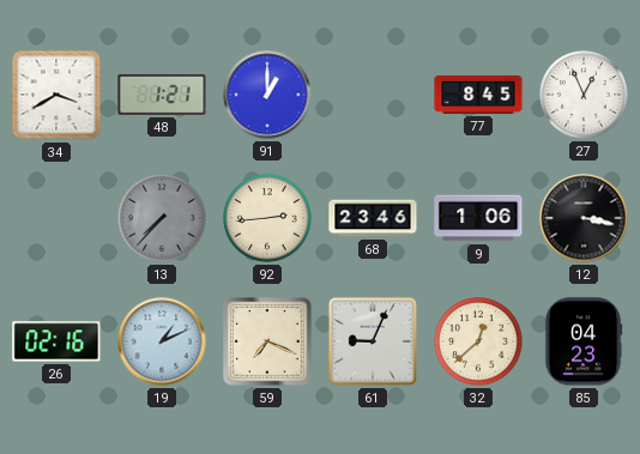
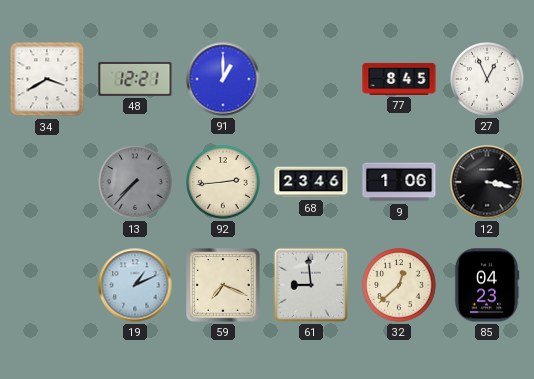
48: 1:21 -> 12:21
26: 02:16 -> none
61: 9:04 -> 8:59
